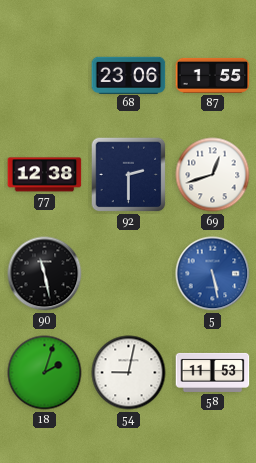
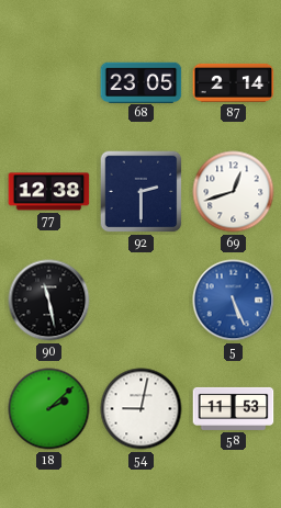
68: 23:06 -> 23:05
87: 1:55 -> 2:14
5: 5:28 -> 5:26
18: 2:03 -> 2:08
